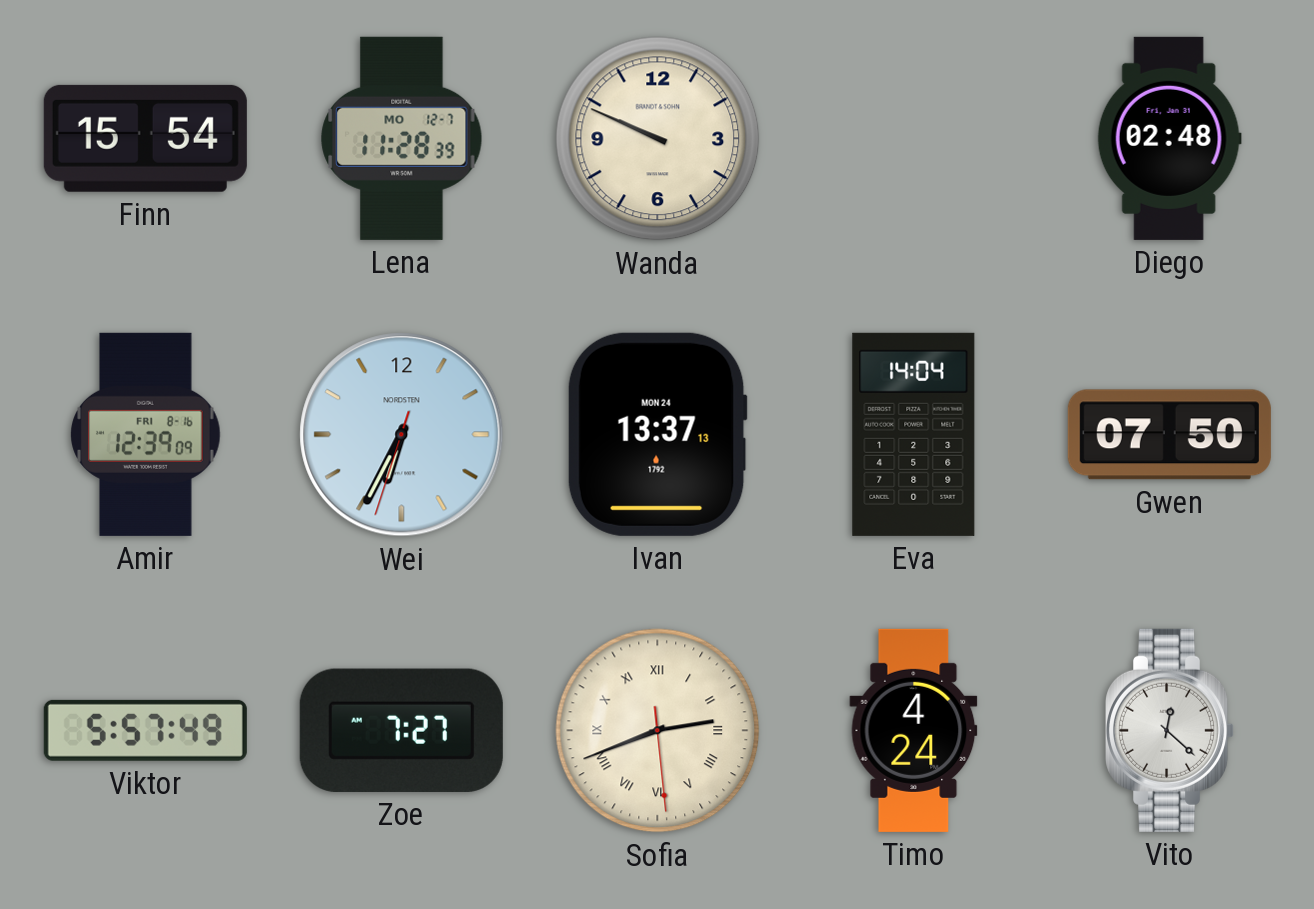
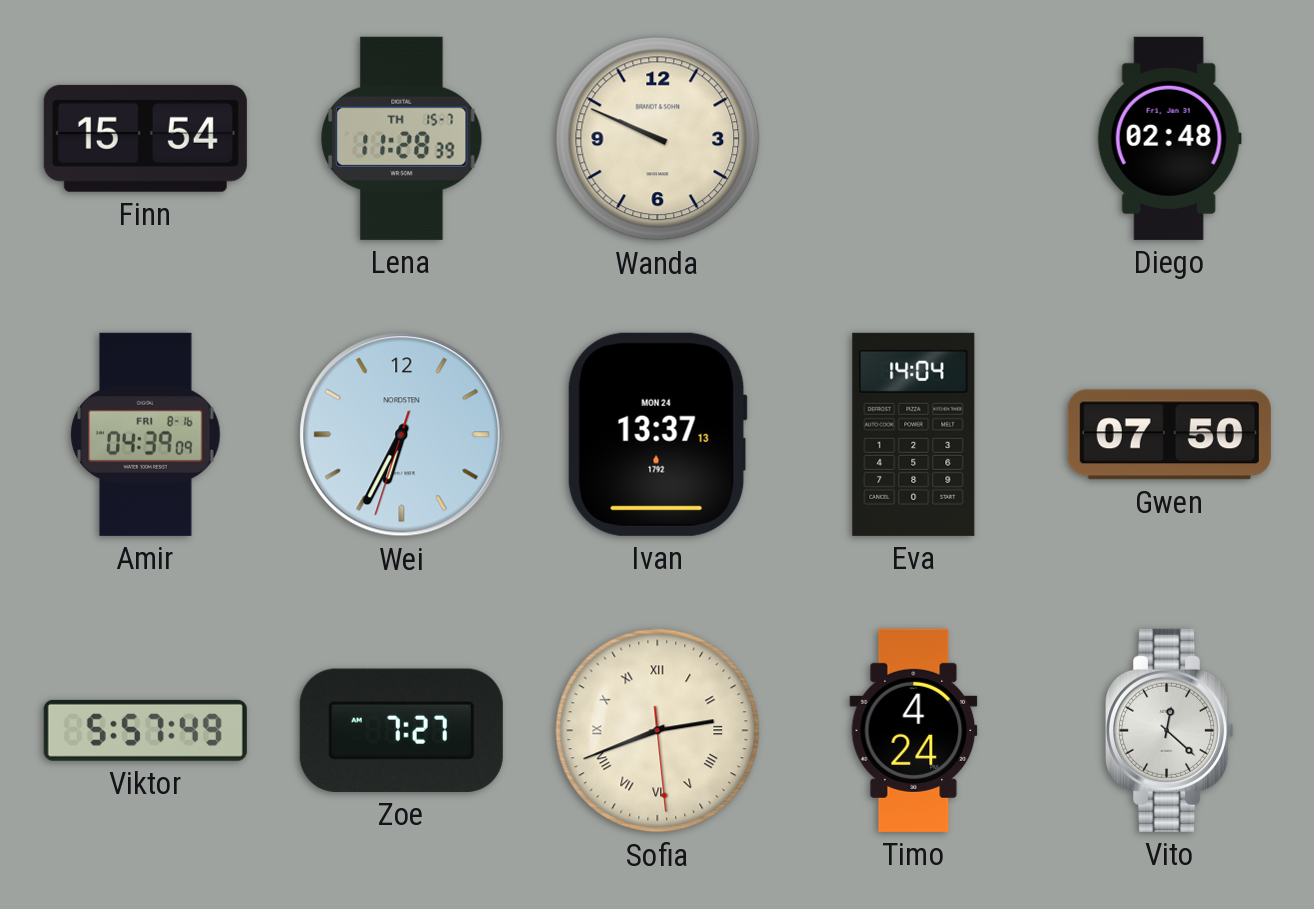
Lena date: MO 12-7 -> TH 15-7
Amir: 12:39 -> 04:39
